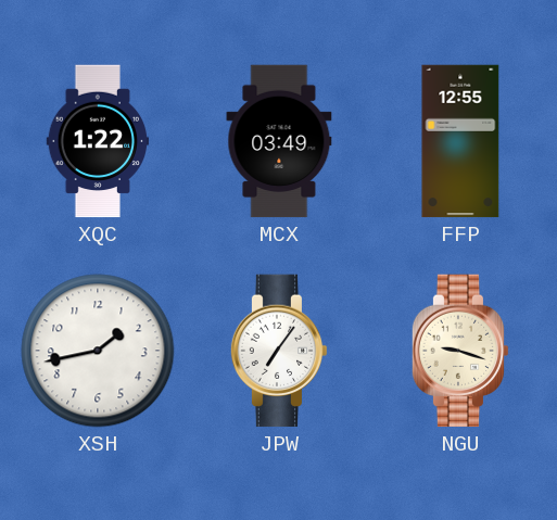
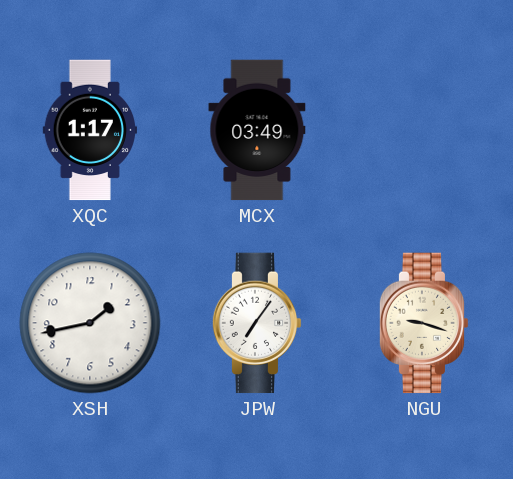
XQC: 1:22 -> 1:17
FFP: 12:55 -> none
